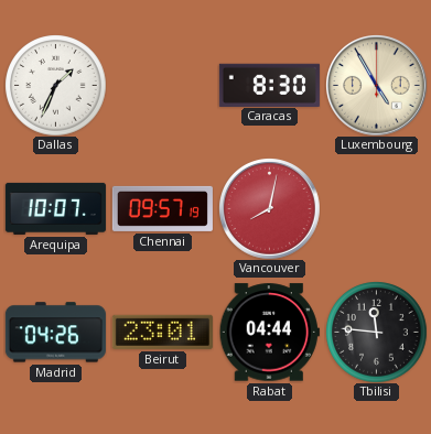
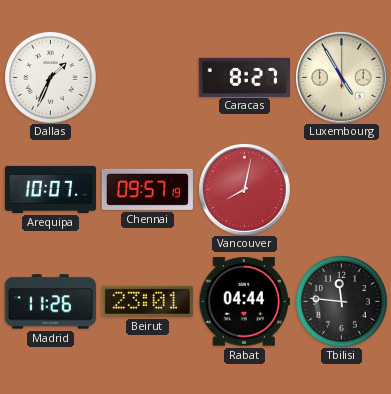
Caracas: 8:30 -> 8:27
Madrid: 04:26 -> 11:26
